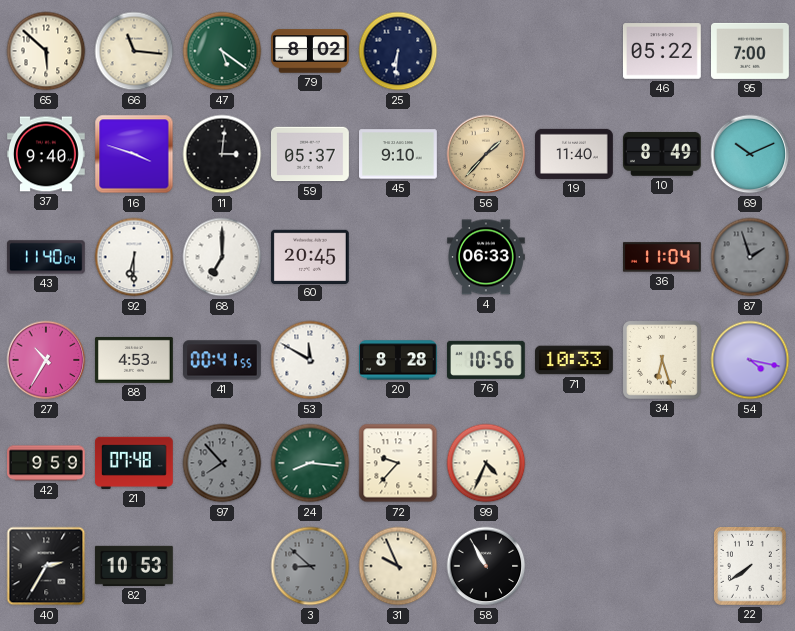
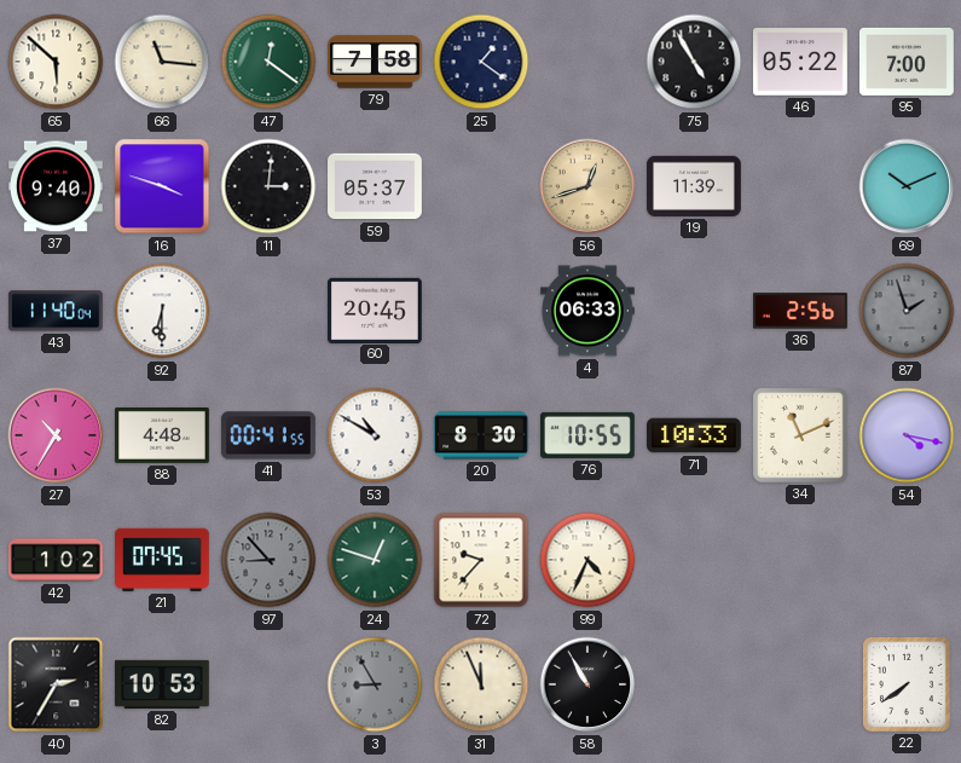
47: 5:21 -> 12:21
79: 8:02 -> 7:58
25: 6:31 -> 1:21
75: none -> 4:55
45: 9:10 -> none
56: 1:37 -> 12:42
19: 11:40 -> 11:39
10: 8:49 -> none
68: 7:00 -> none
36: 11:04 -> 2:56
88: 4:53 -> 4:48
53: 11:50 -> 10:50
20: 8:28 -> 8:30
76: 10:56 -> 10:55
34: 6:27 -> 11:11
42: 9:59 -> 1:02
21: 07:48 -> 07:45
97: 7:53 -> 8:53
24: 8:16 -> 12:48
3: 8:52 -> 8:55
31: 9:56 -> 11:56
